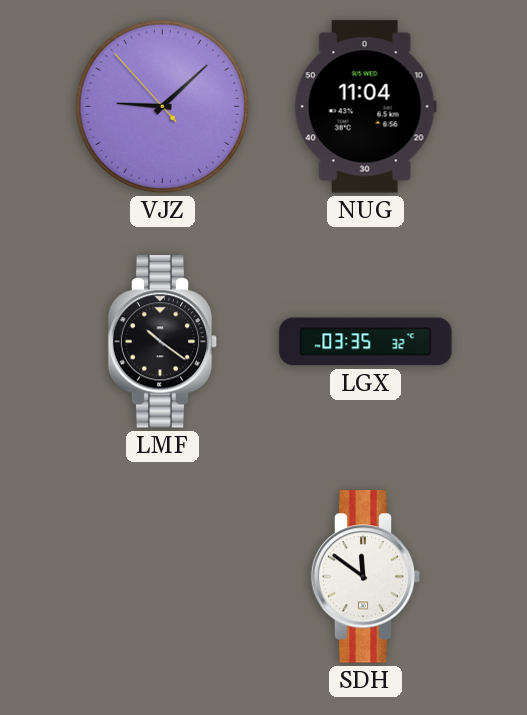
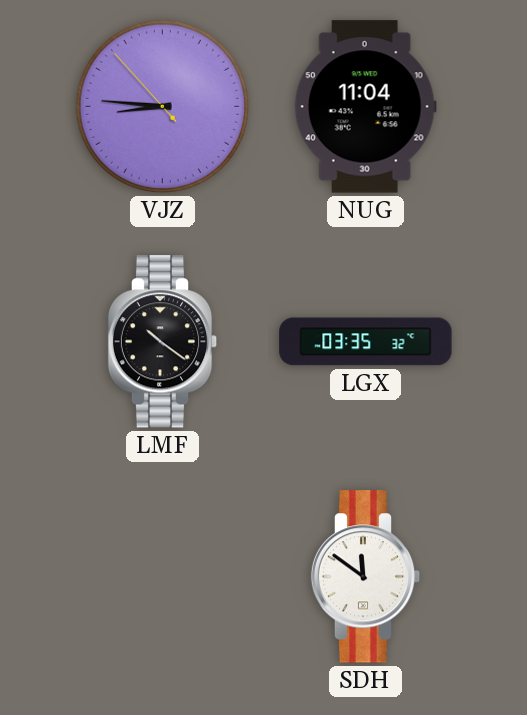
VJZ: 9:07 -> 8:45
